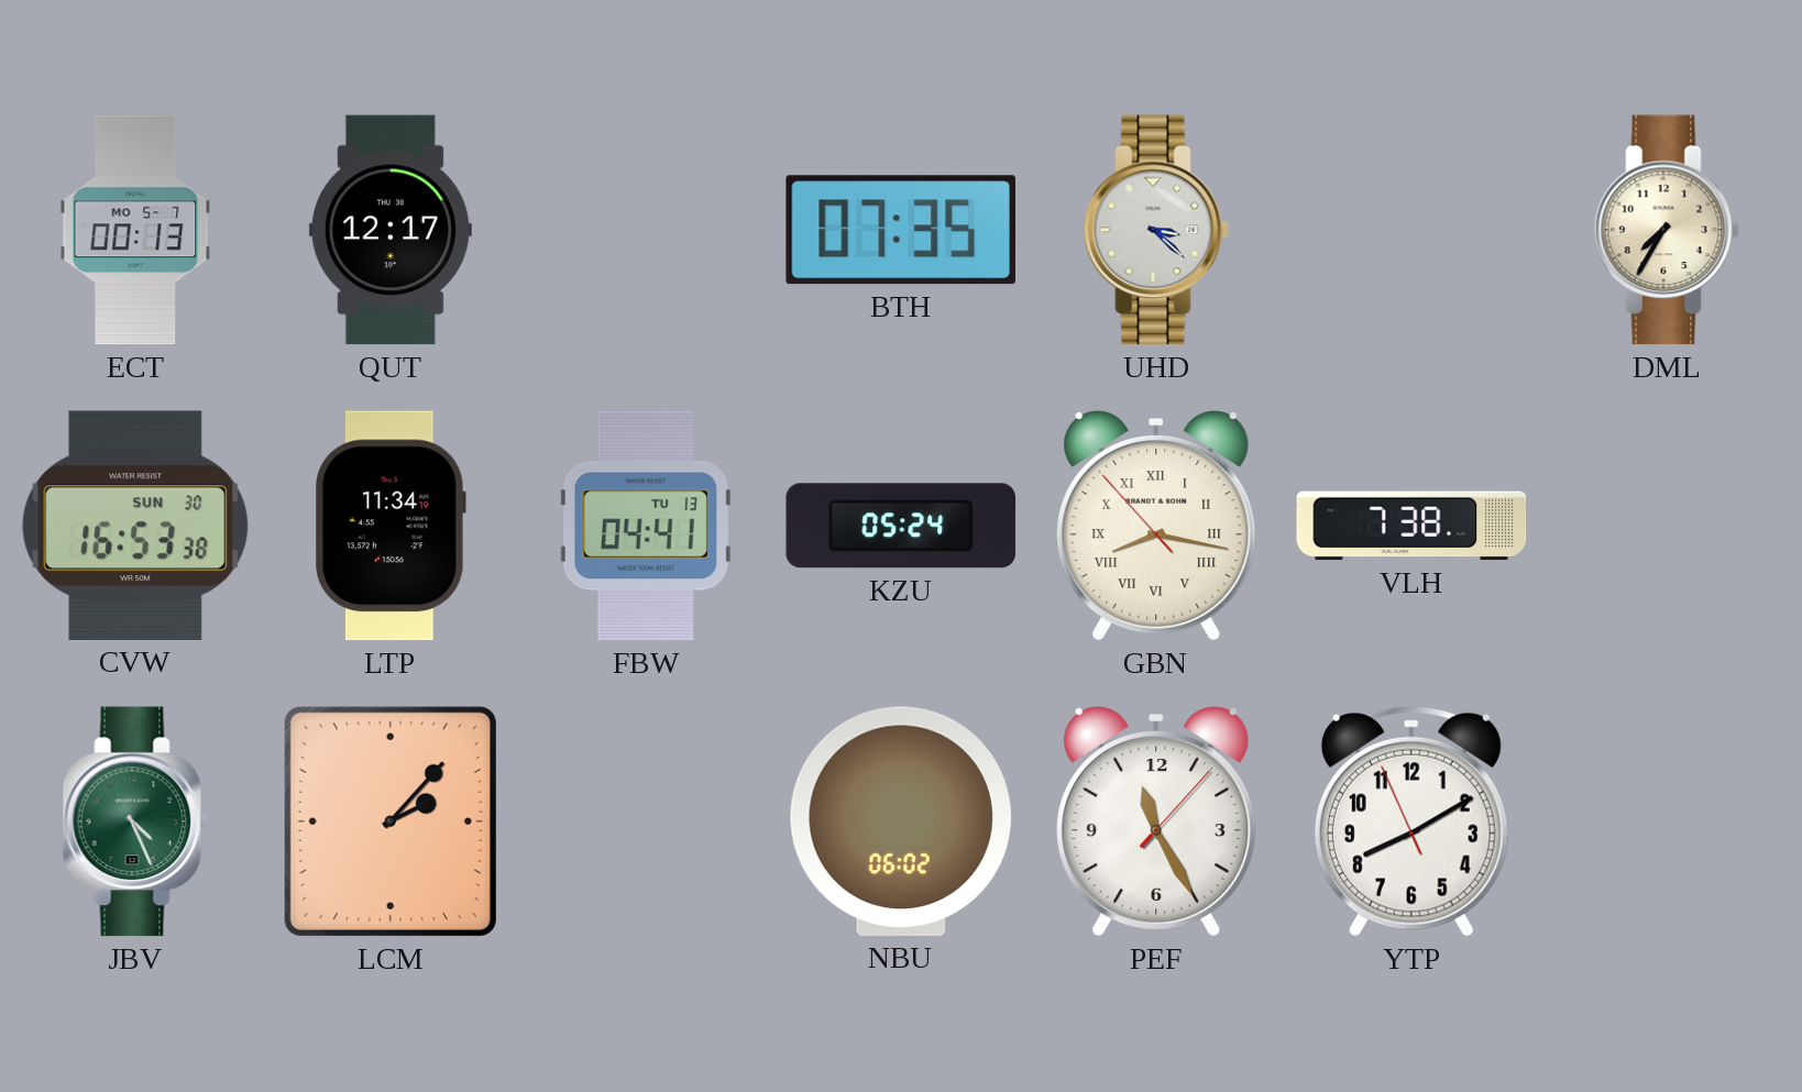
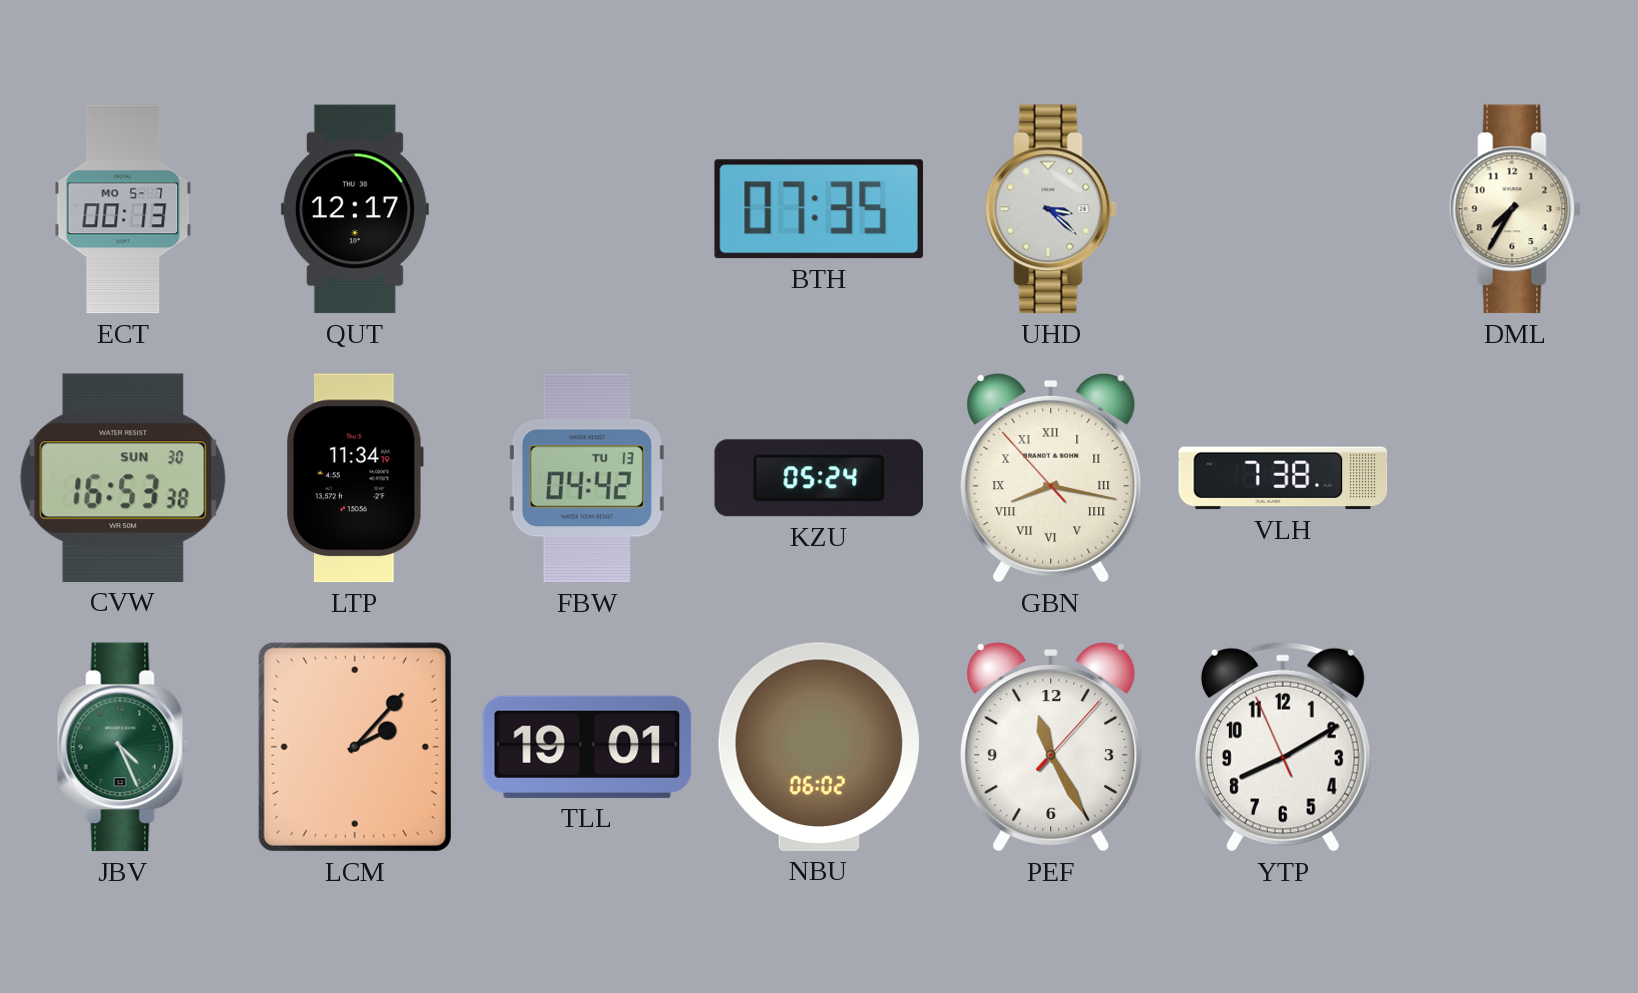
FBW: 04:41 -> 04:42
TLL: none -> 19:01
